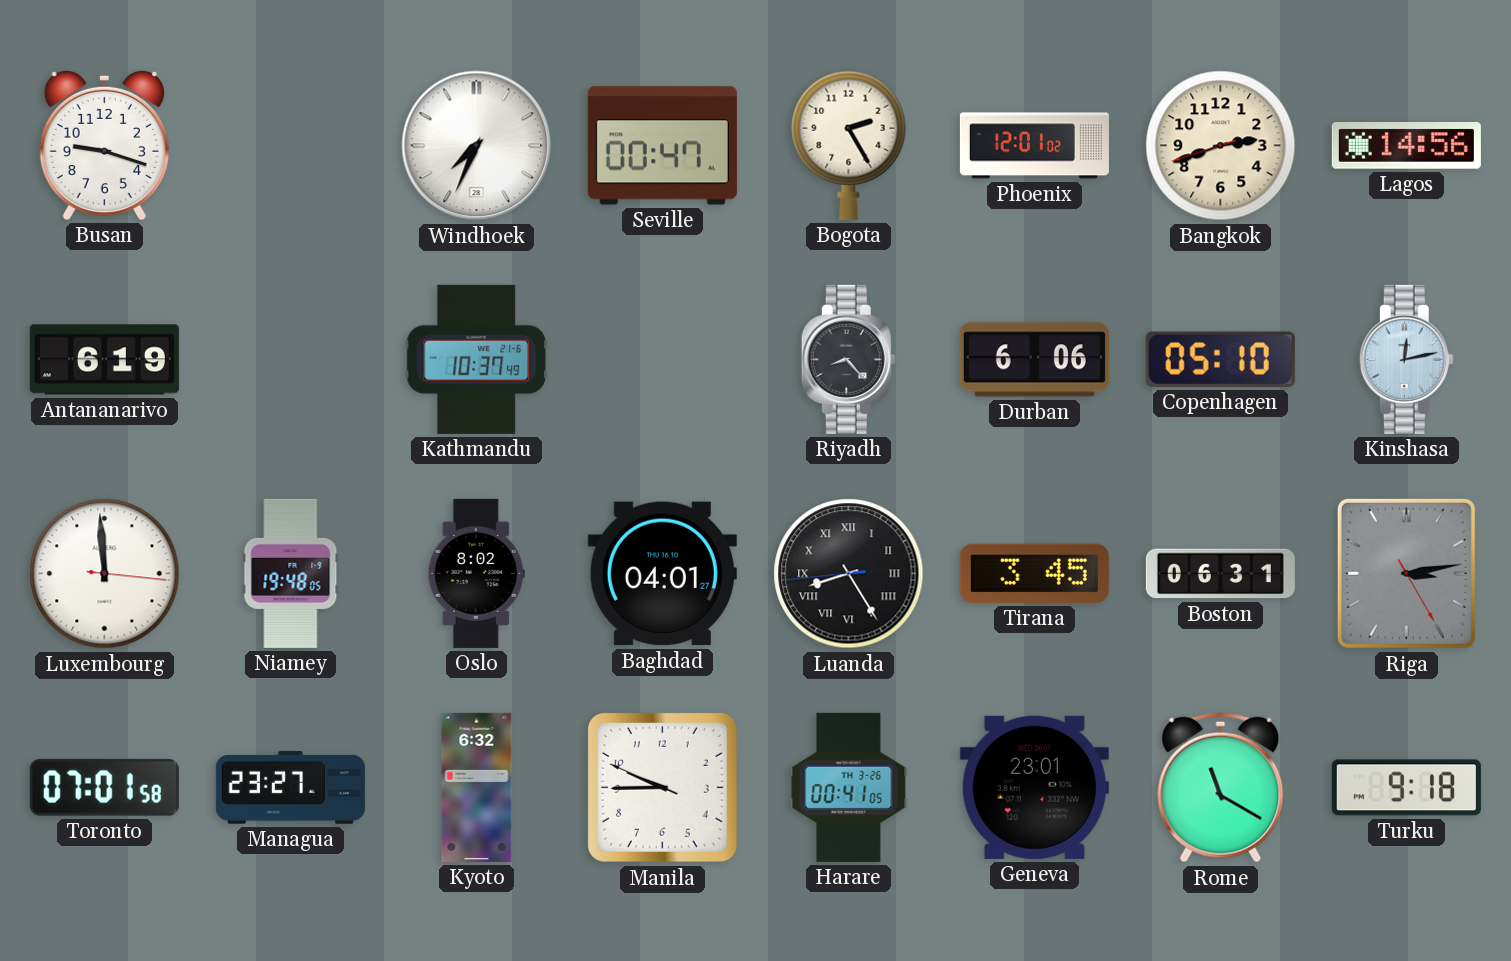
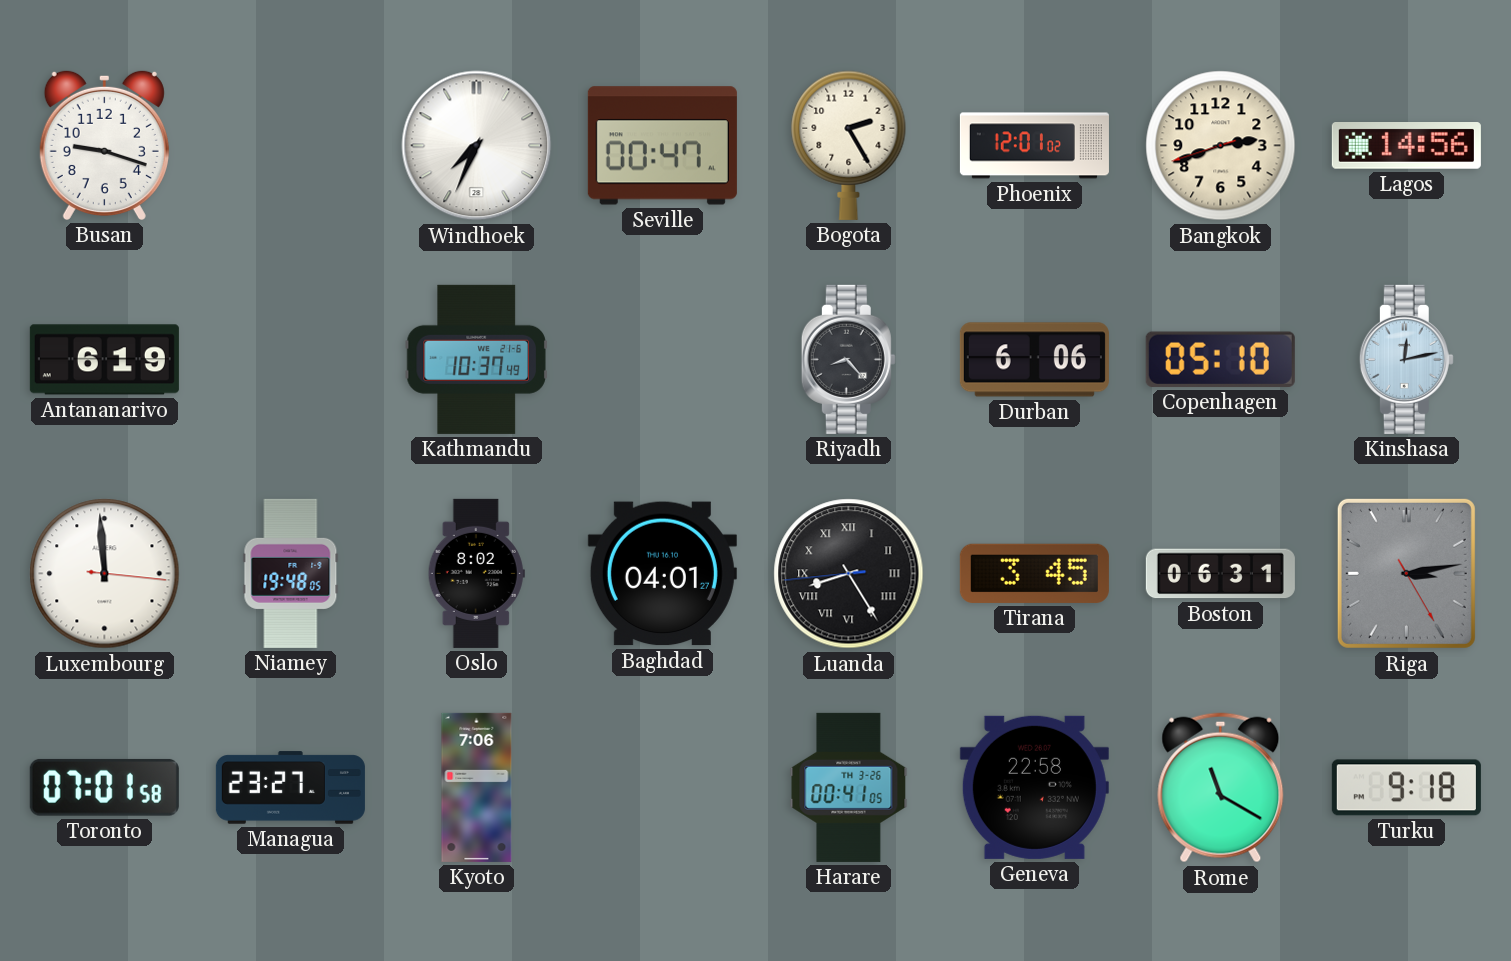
Kyoto: 6:32 -> 7:06
Manila: 9:44 -> none
Geneva: 23:01 -> 22:58
